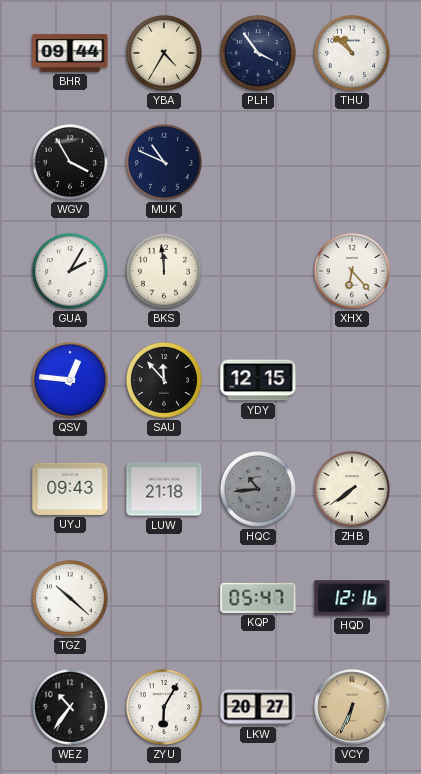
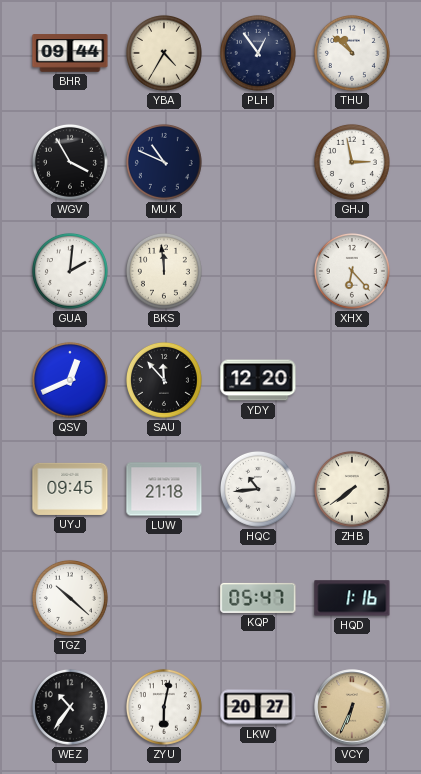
PLH: 3:54 -> 12:54
GHJ: none -> 2:58
GUA: 2:05 -> 2:01
QSV: 12:46 -> 12:41
YDY: 12:15 -> 12:20
UYJ: 09:43 -> 09:45
HQC dial: grey -> white
HQD: 12:16 -> 1:16
ZYU: 6:05 -> 6:02
